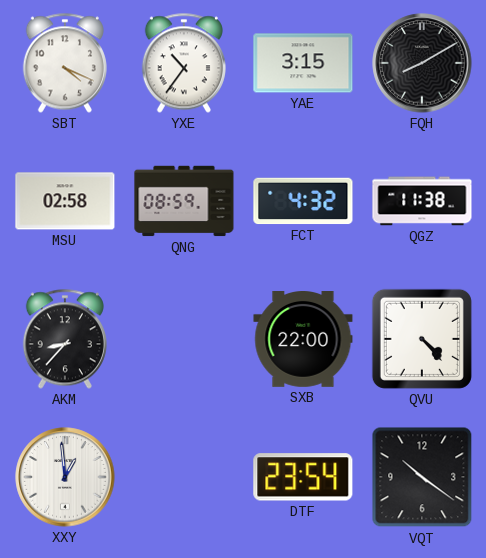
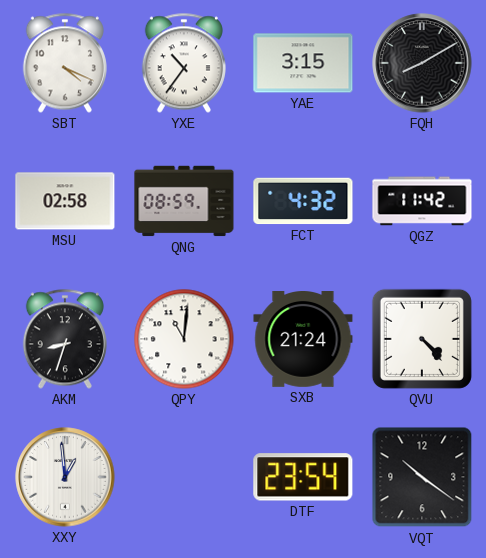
QGZ: 11:38 -> 11:42
AKM: 8:37 -> 8:33
QPY: none -> 11:01
SXB: 22:00 -> 21:24
